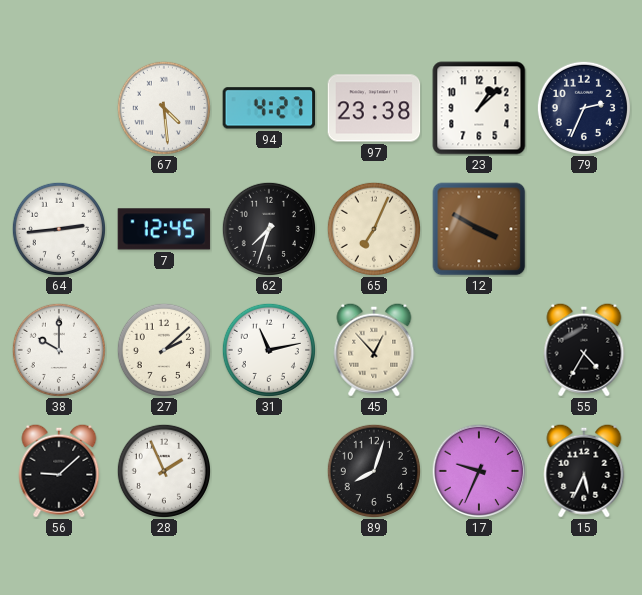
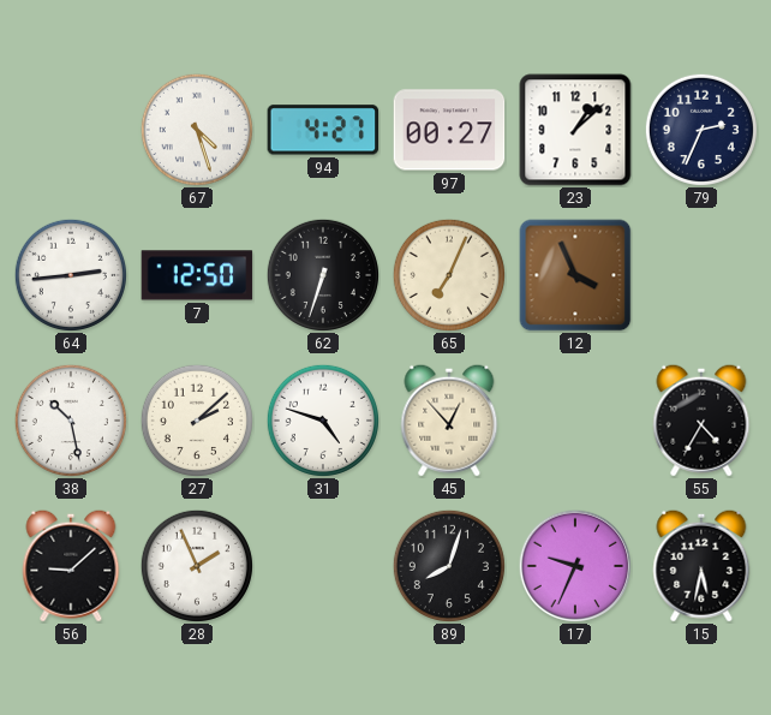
67: 4:29 -> 4:27
97: 23:38 -> 00:27
7: 12:45 -> 12:50
62: 7:33 -> 6:33
12: 3:50 -> 3:56
38: 10:00 -> 10:28
31: 11:13 -> 4:48
15: 5:34 -> 5:32
